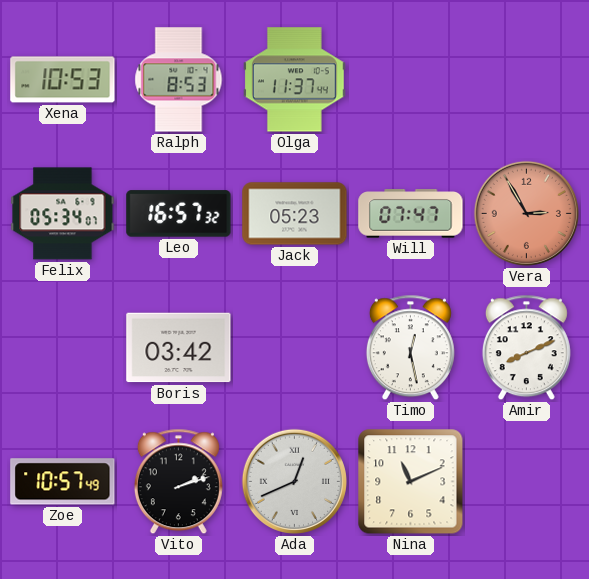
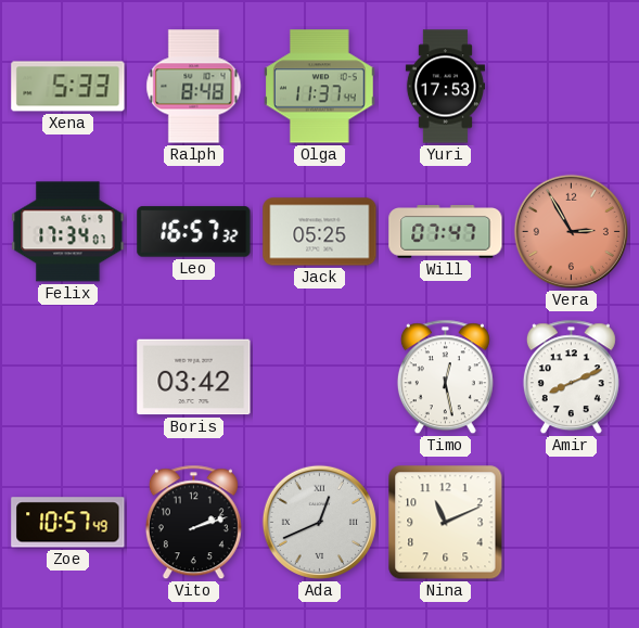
Xena: 10:53 -> 5:33
Ralph: 8:53 -> 8:48
Yuri: none -> 17:53
Felix: 05:34 -> 17:34
Jack: 05:23 -> 05:25
